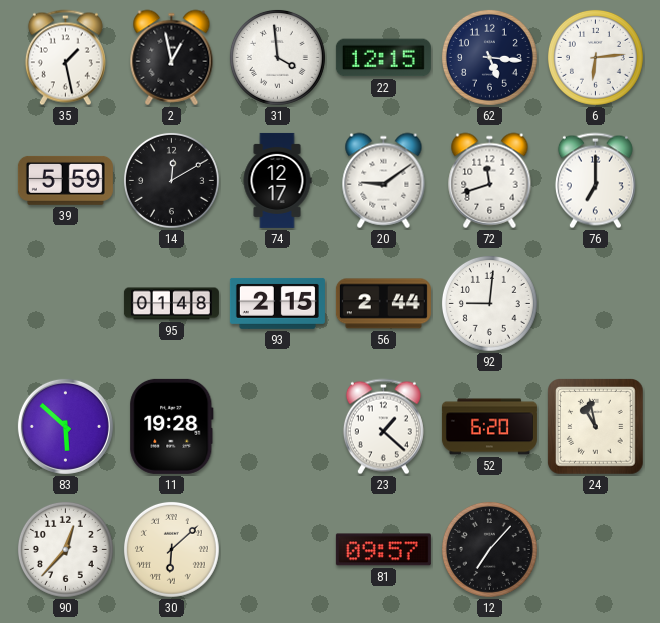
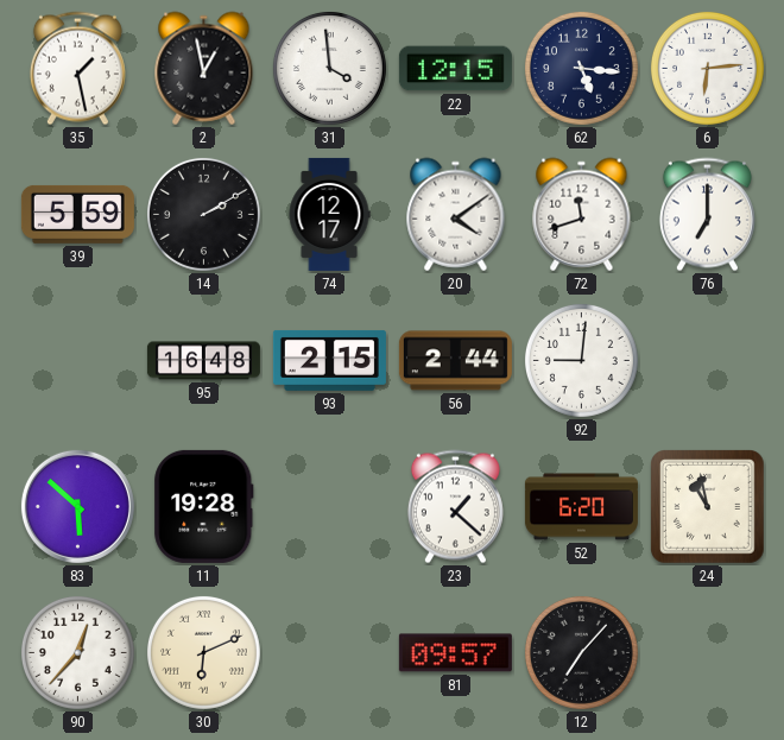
14: 12:10 -> 2:10
20: 9:09 -> 4:09
95: 01:48 -> 16:48
30: 6:08 -> 6:11
